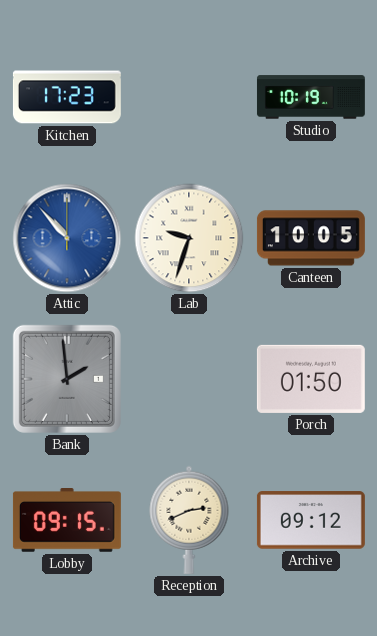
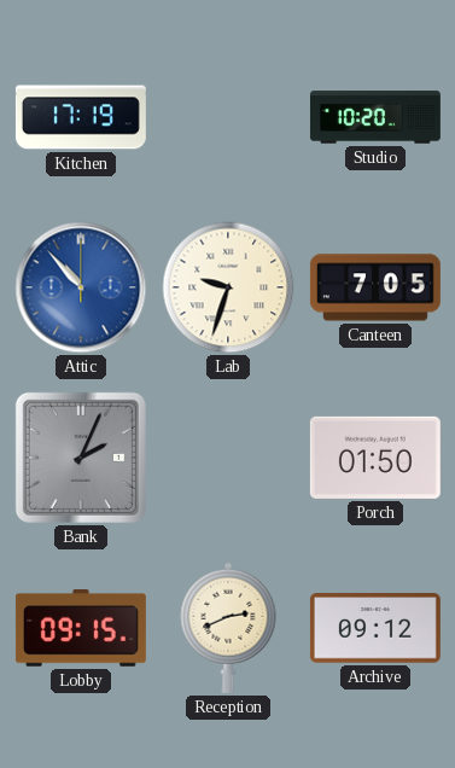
Kitchen: 17:23 -> 17:19
Studio: 10:19 -> 10:20
Canteen: 10:05 -> 7:05
Bank: 1:59 -> 2:04
